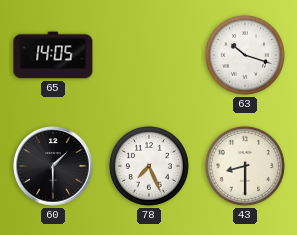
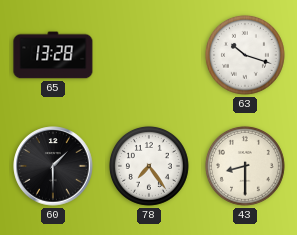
65: 14:05 -> 13:28
78: 7:26 -> 7:24
